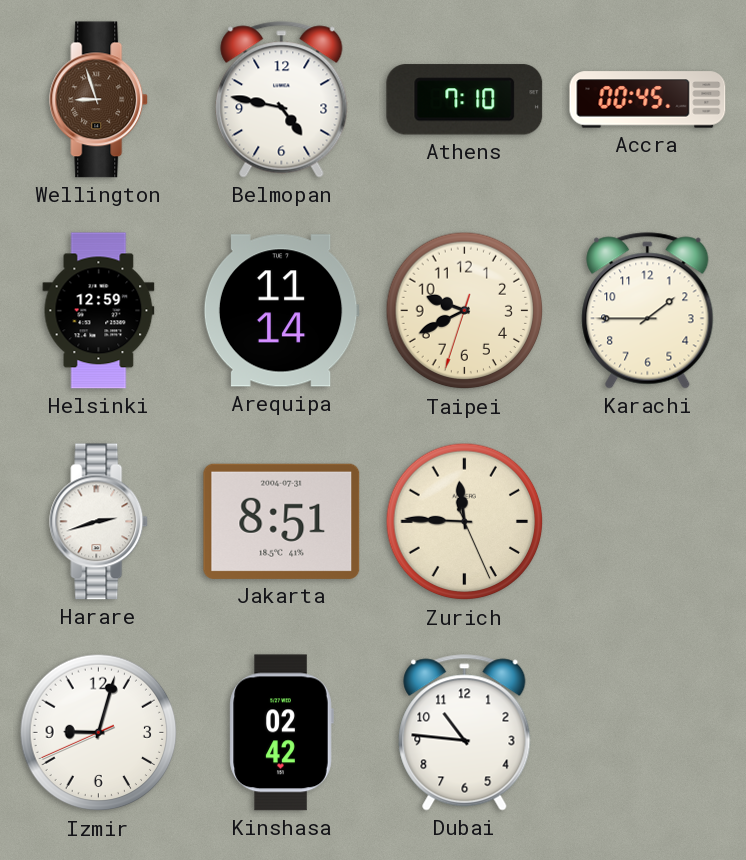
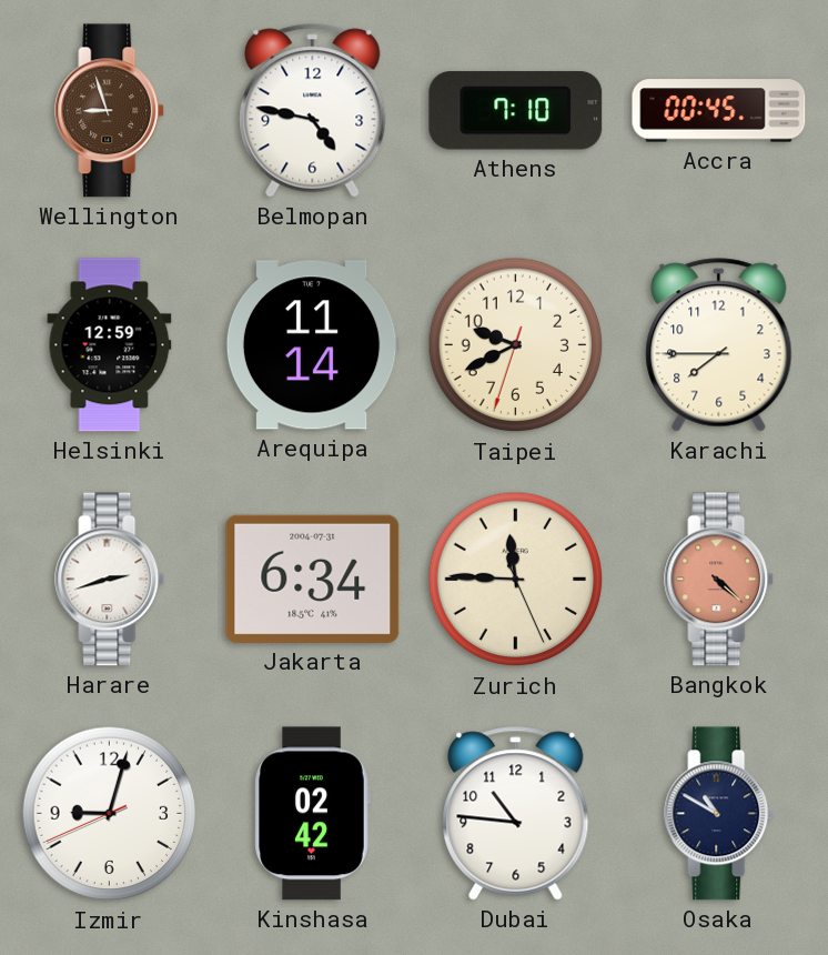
Karachi: 1:45 -> 7:45
Jakarta: 8:51 -> 6:34
Bangkok: none -> 4:22
Osaka: none -> 10:50
